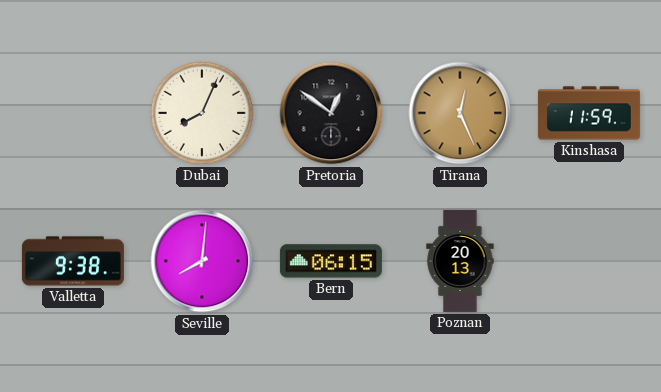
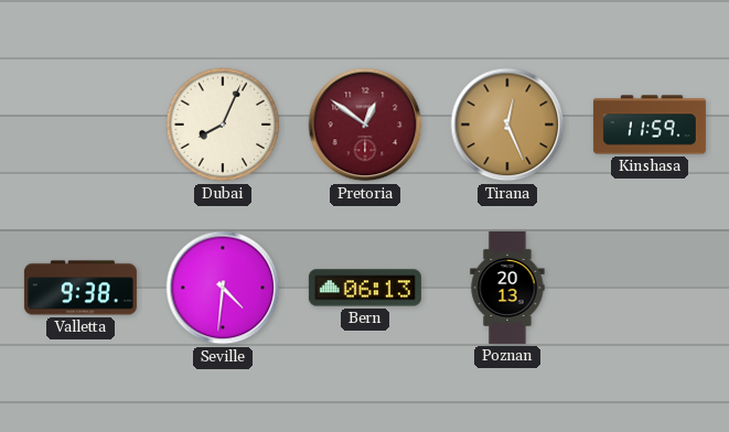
Pretoria dial: black -> burgundy
Seville: 8:01 -> 4:31
Bern: 06:15 -> 06:13
